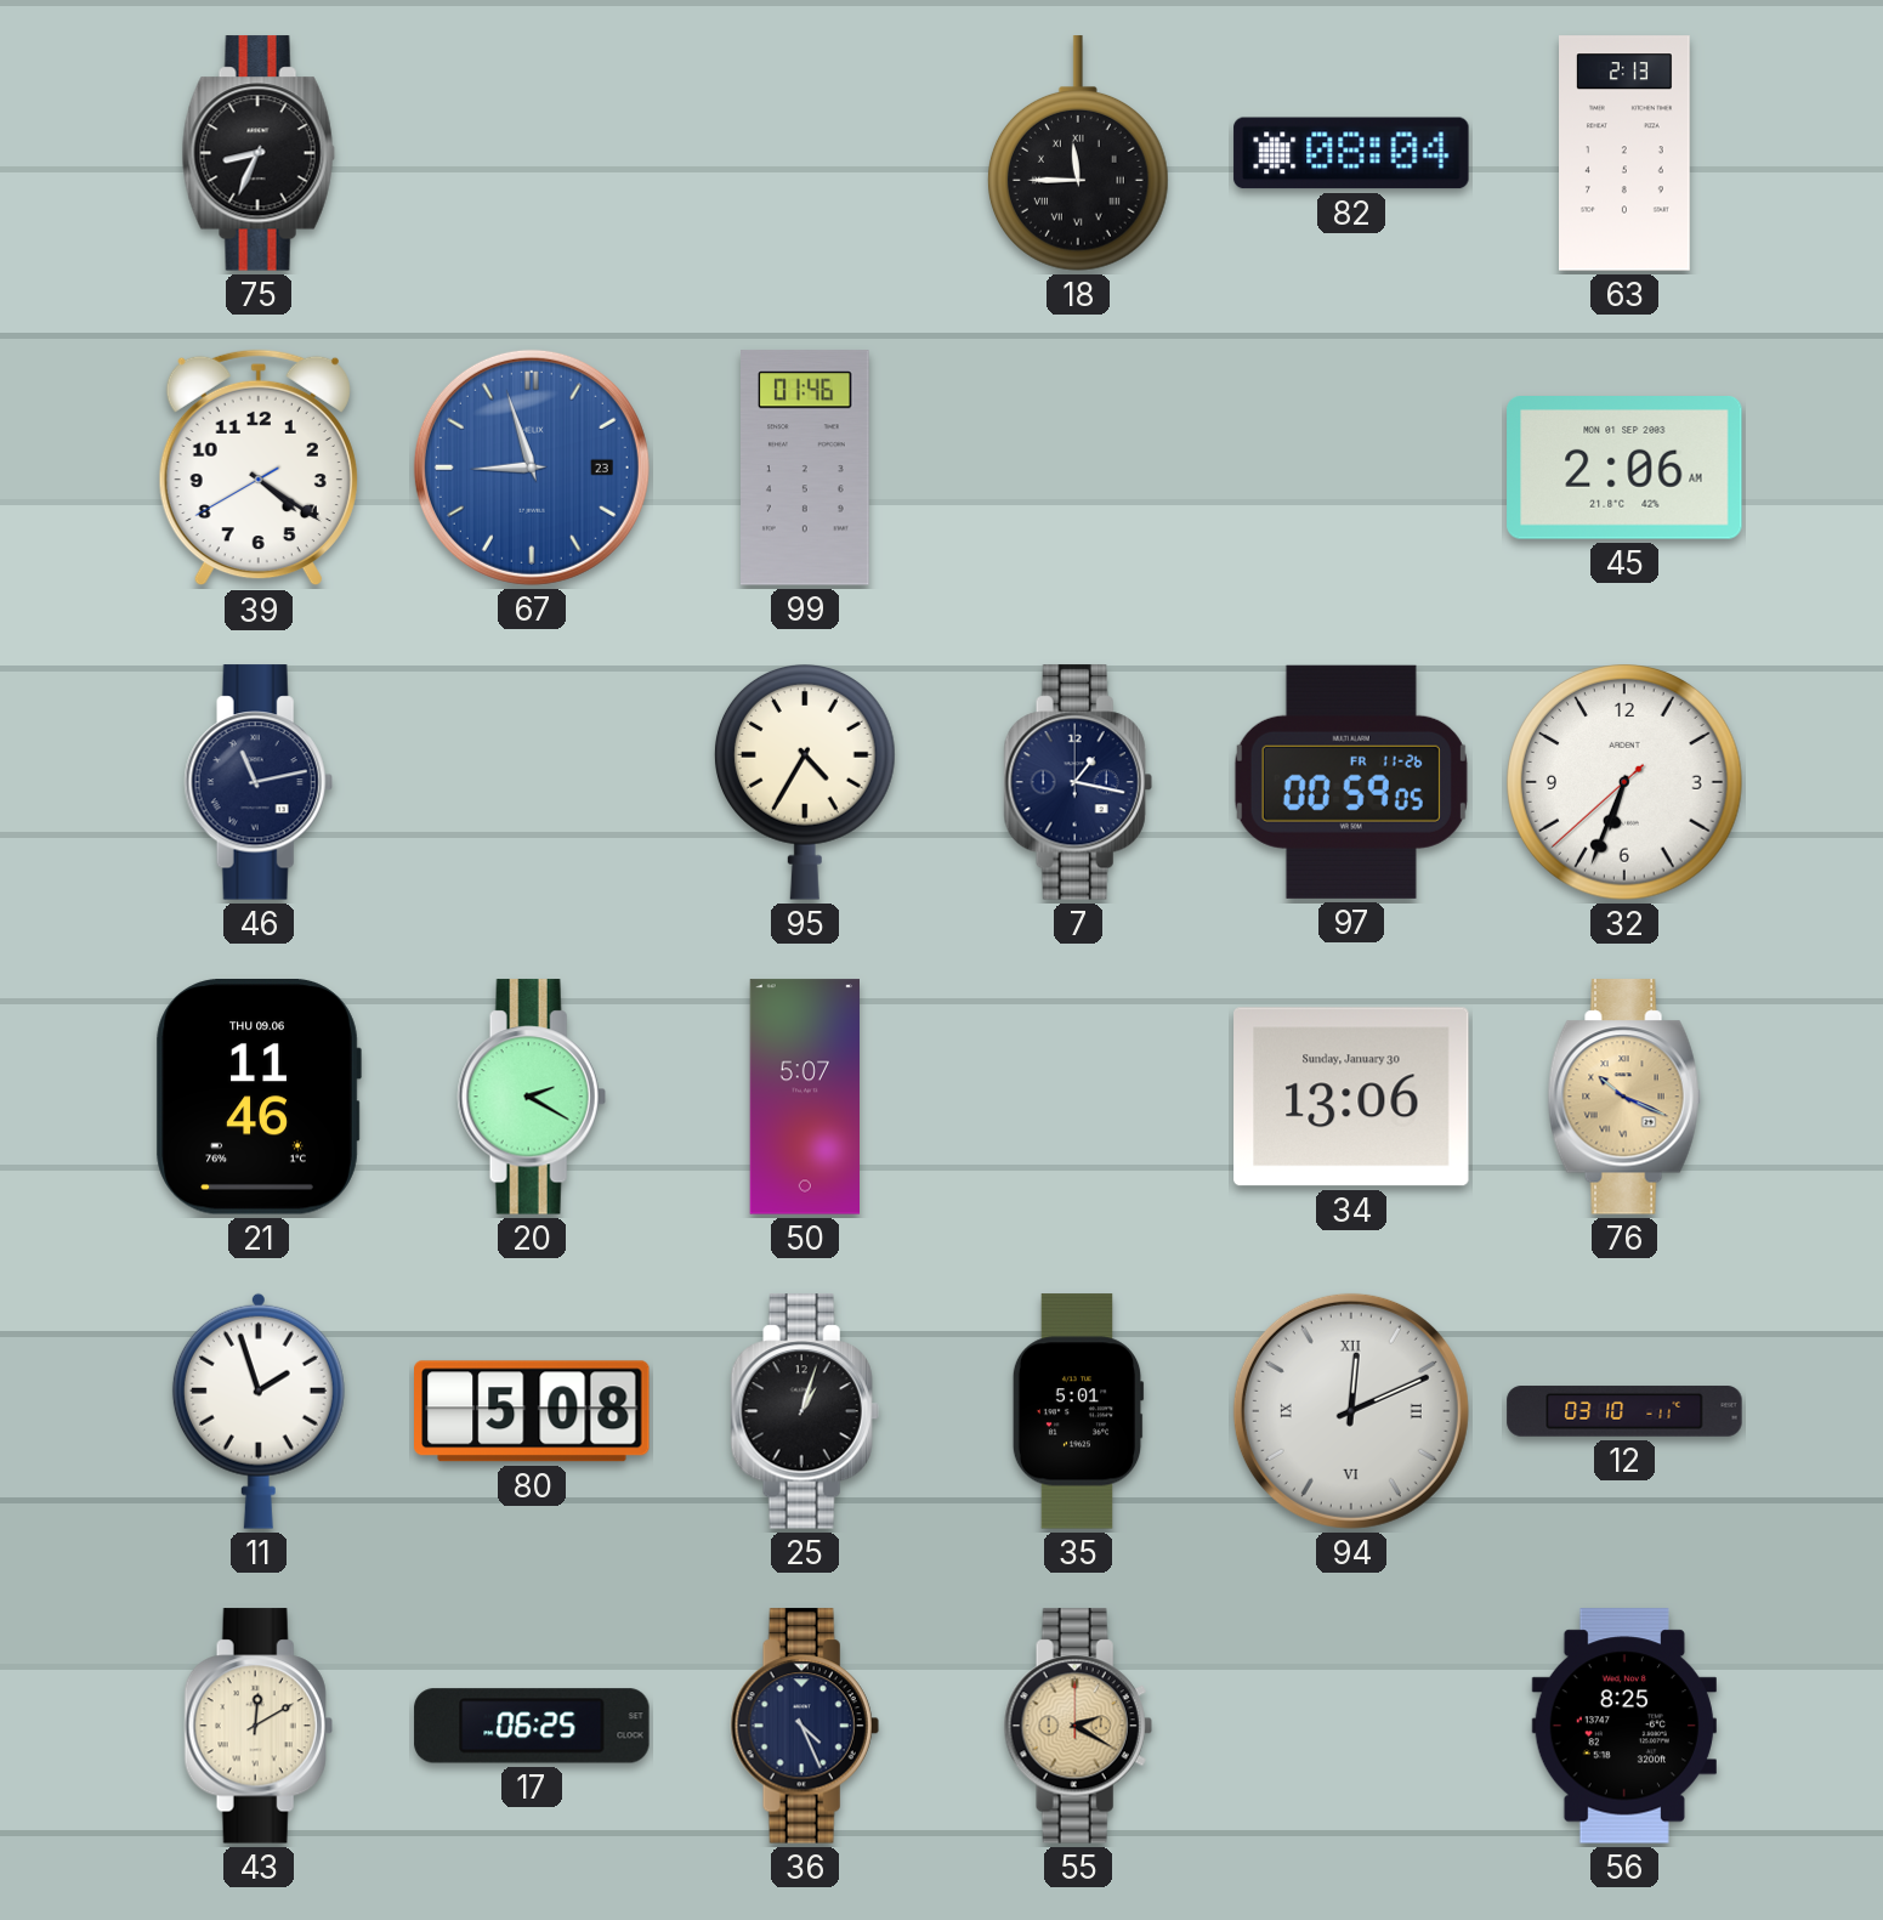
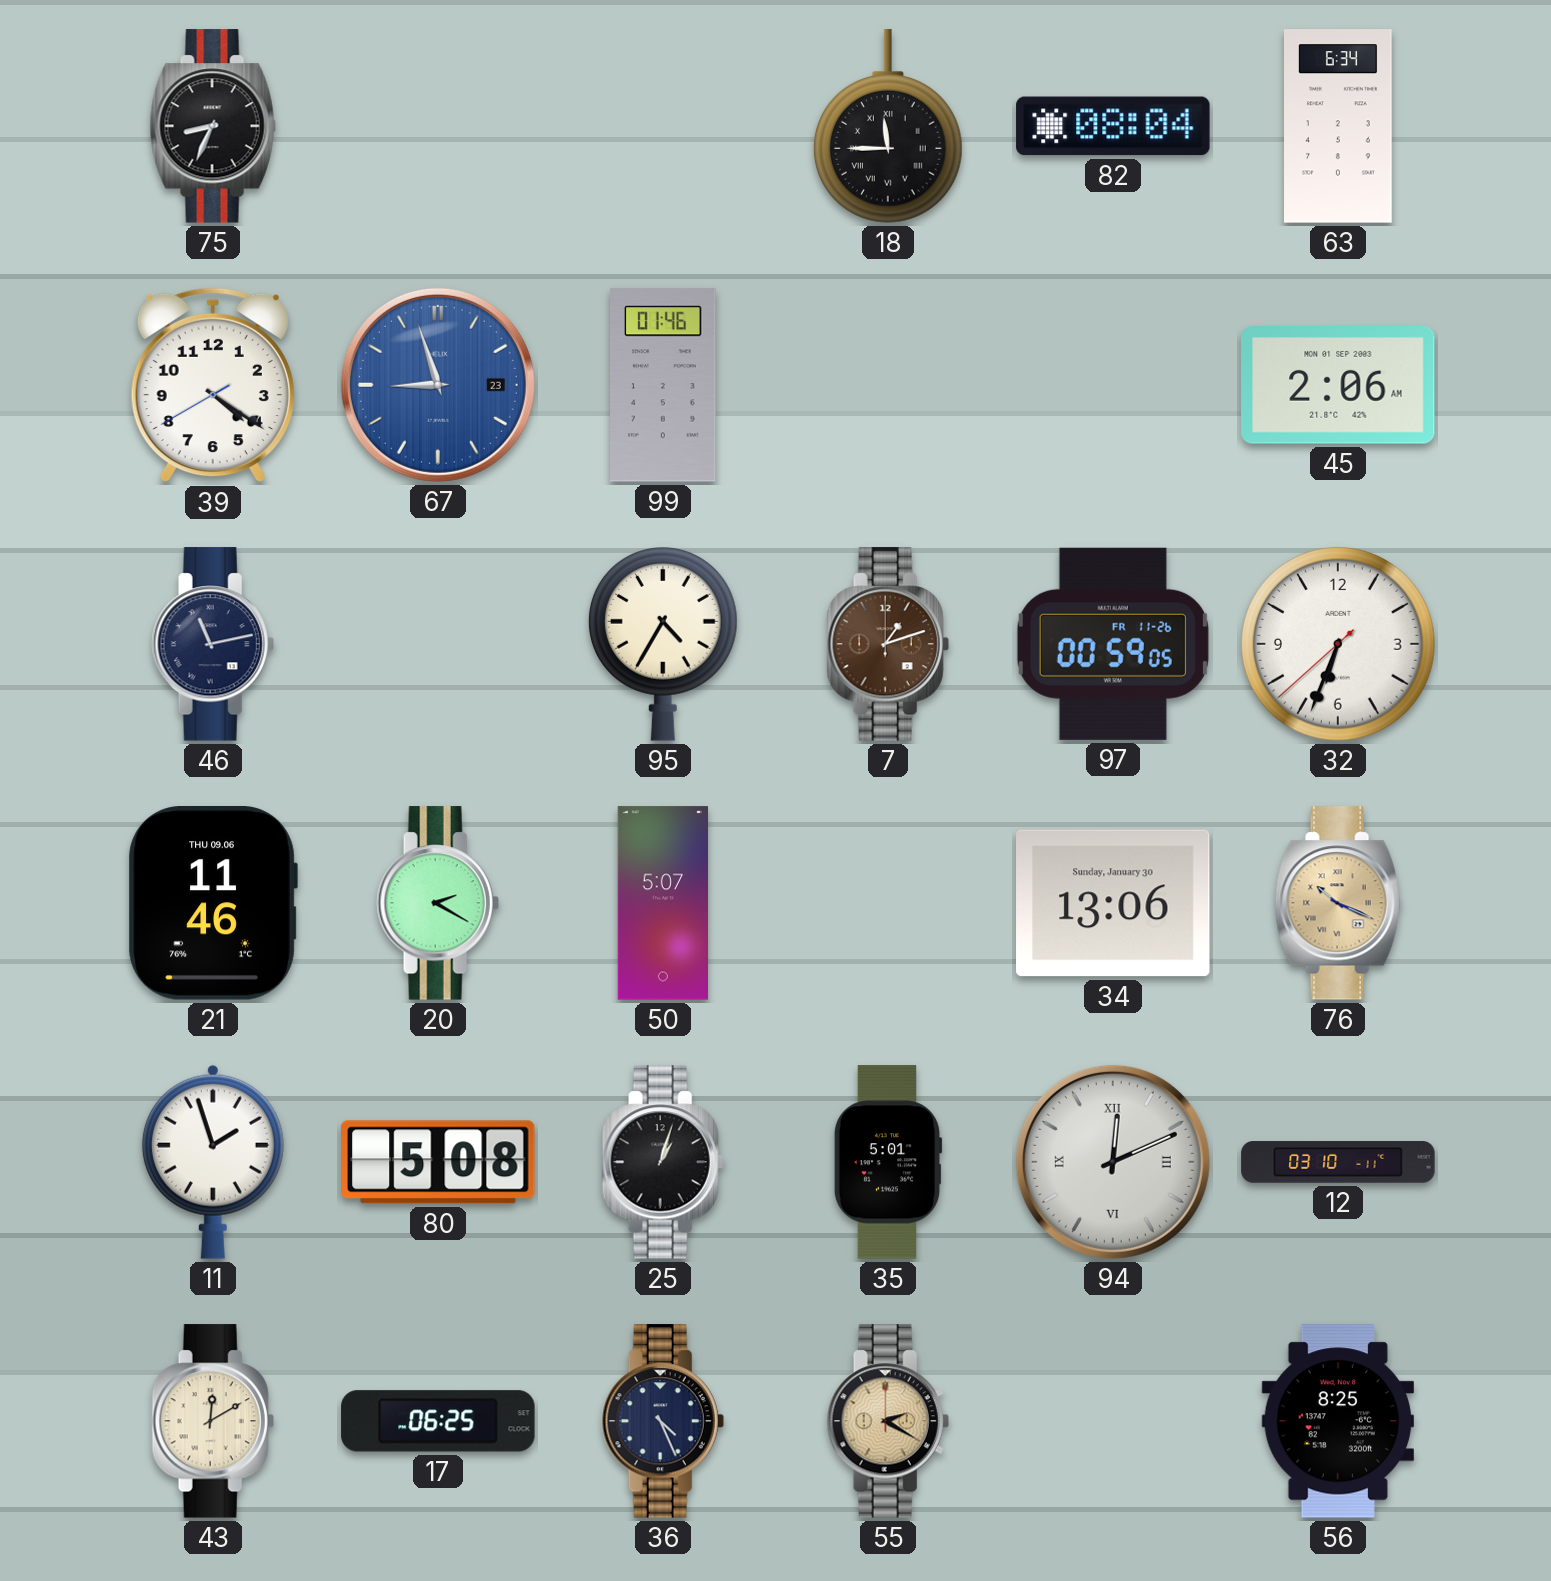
63: 2:13 -> 6:34
7: 1:17 -> 1:12
7 dial: navy -> brown
